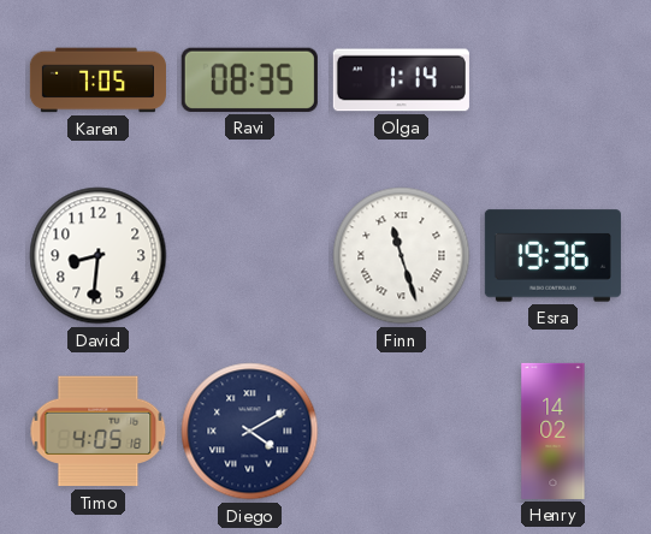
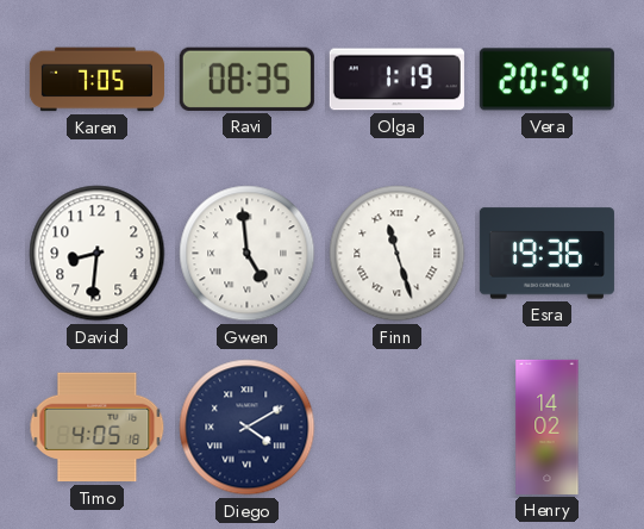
Olga: 1:14 -> 1:19
Vera: none -> 20:54
Gwen: none -> 4:59
